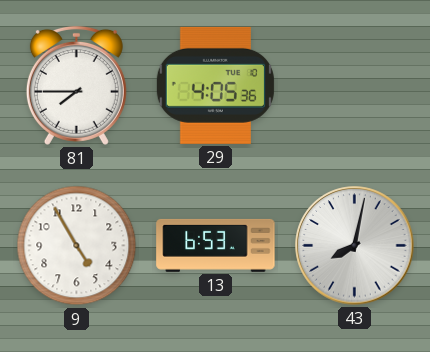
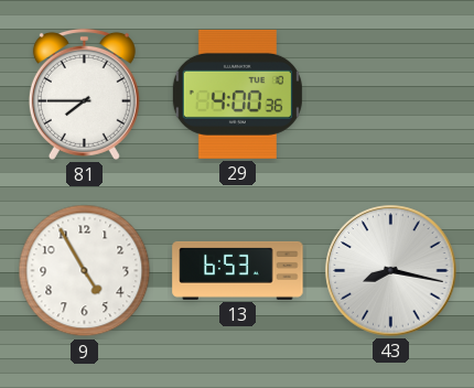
29: 4:05 -> 4:00
43: 8:02 -> 8:17
